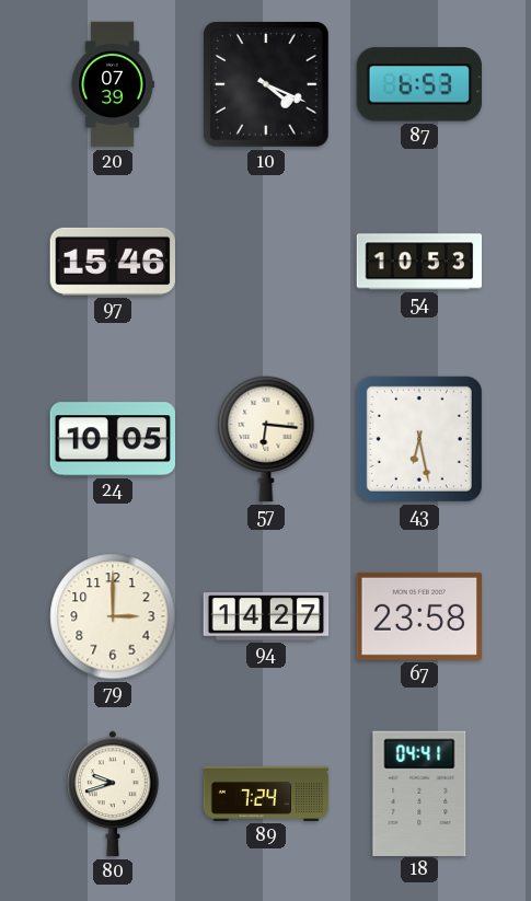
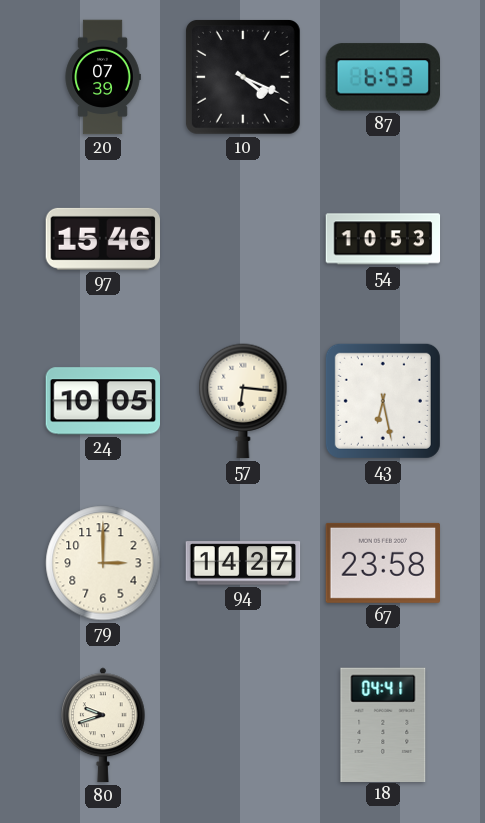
89: 7:24 -> none
